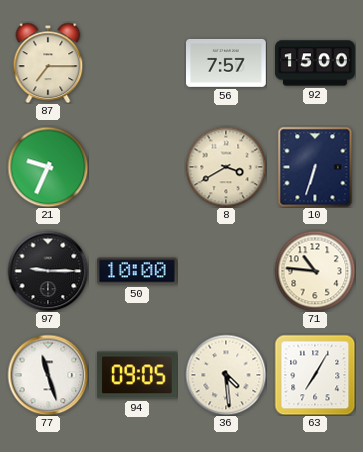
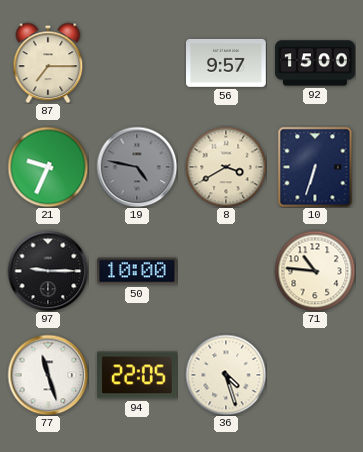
56: 7:57 -> 9:57
19: none -> 4:47
94: 09:05 -> 22:05
36: 4:29 -> 4:27
63: 7:05 -> none
